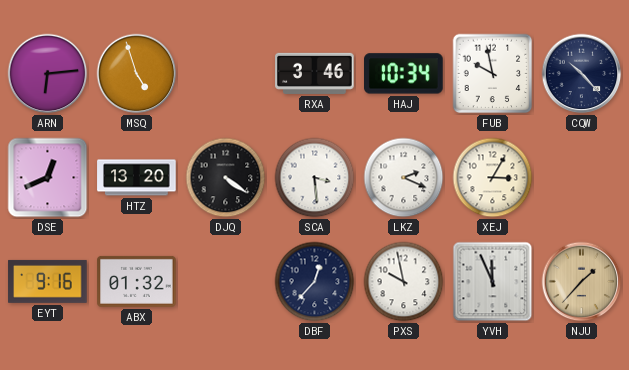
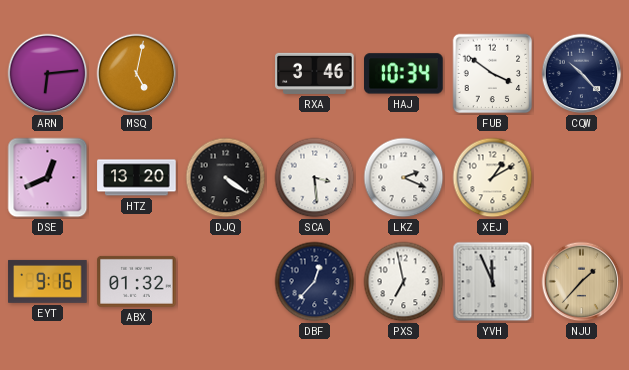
MSQ: 4:57 -> 5:02
FUB: 9:58 -> 3:51
XEJ: 3:05 -> 1:10
PXS: 9:58 -> 6:58
